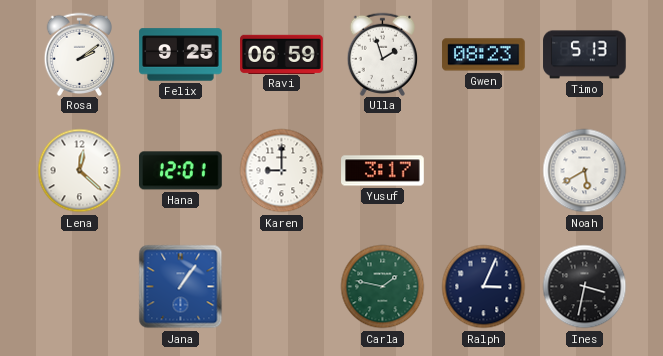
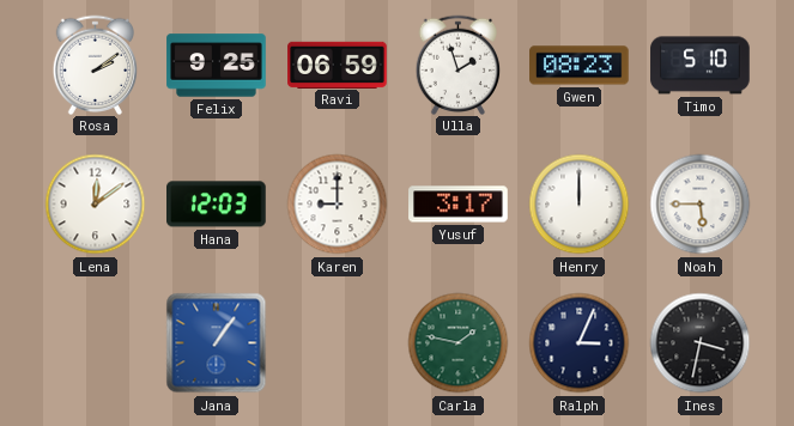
Timo: 5:13 -> 5:10
Lena: 12:22 -> 12:09
Hana: 12:01 -> 12:03
Henry: none -> 12:00
Noah: 5:40 -> 5:45
